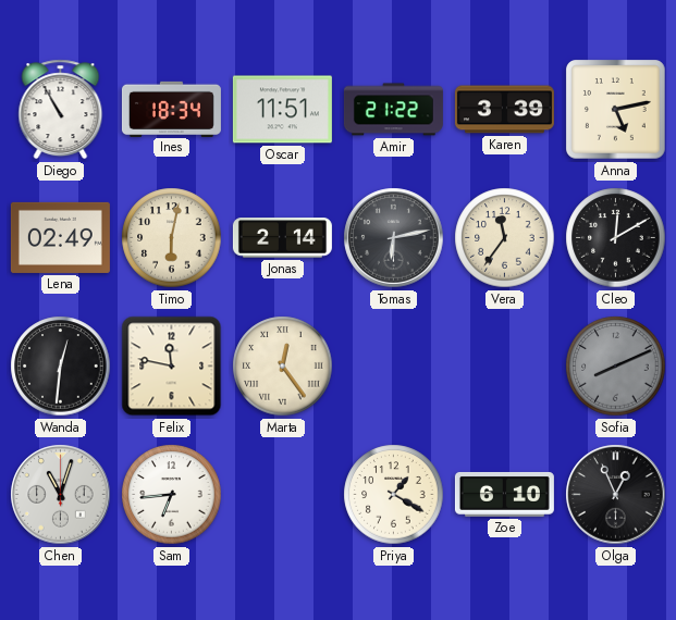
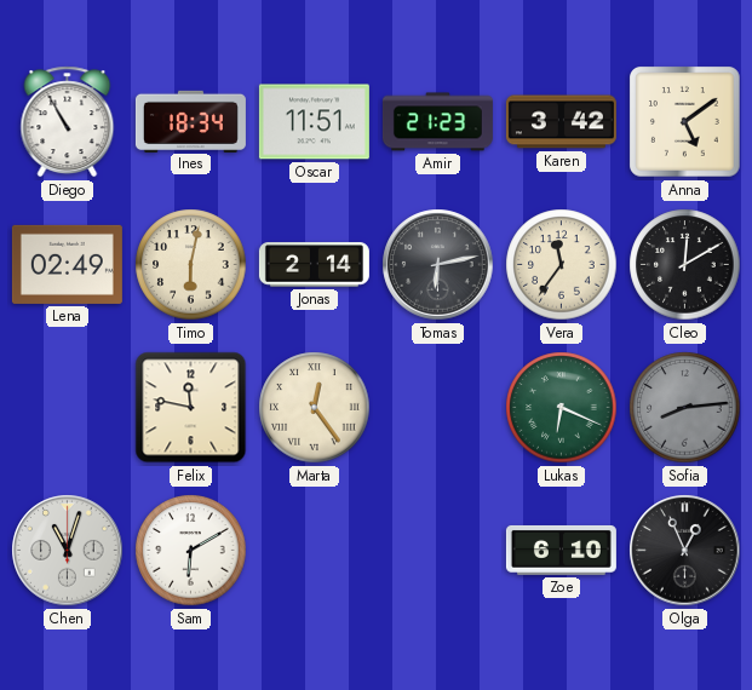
Amir: 21:22 -> 21:23
Karen: 3:39 -> 3:42
Anna: 5:13 -> 5:09
Wanda: 12:31 -> none
Lukas: none -> 6:19
Sofia: 8:11 -> 8:14
Sam: 6:44 -> 6:10
Priya: 1:20 -> none
